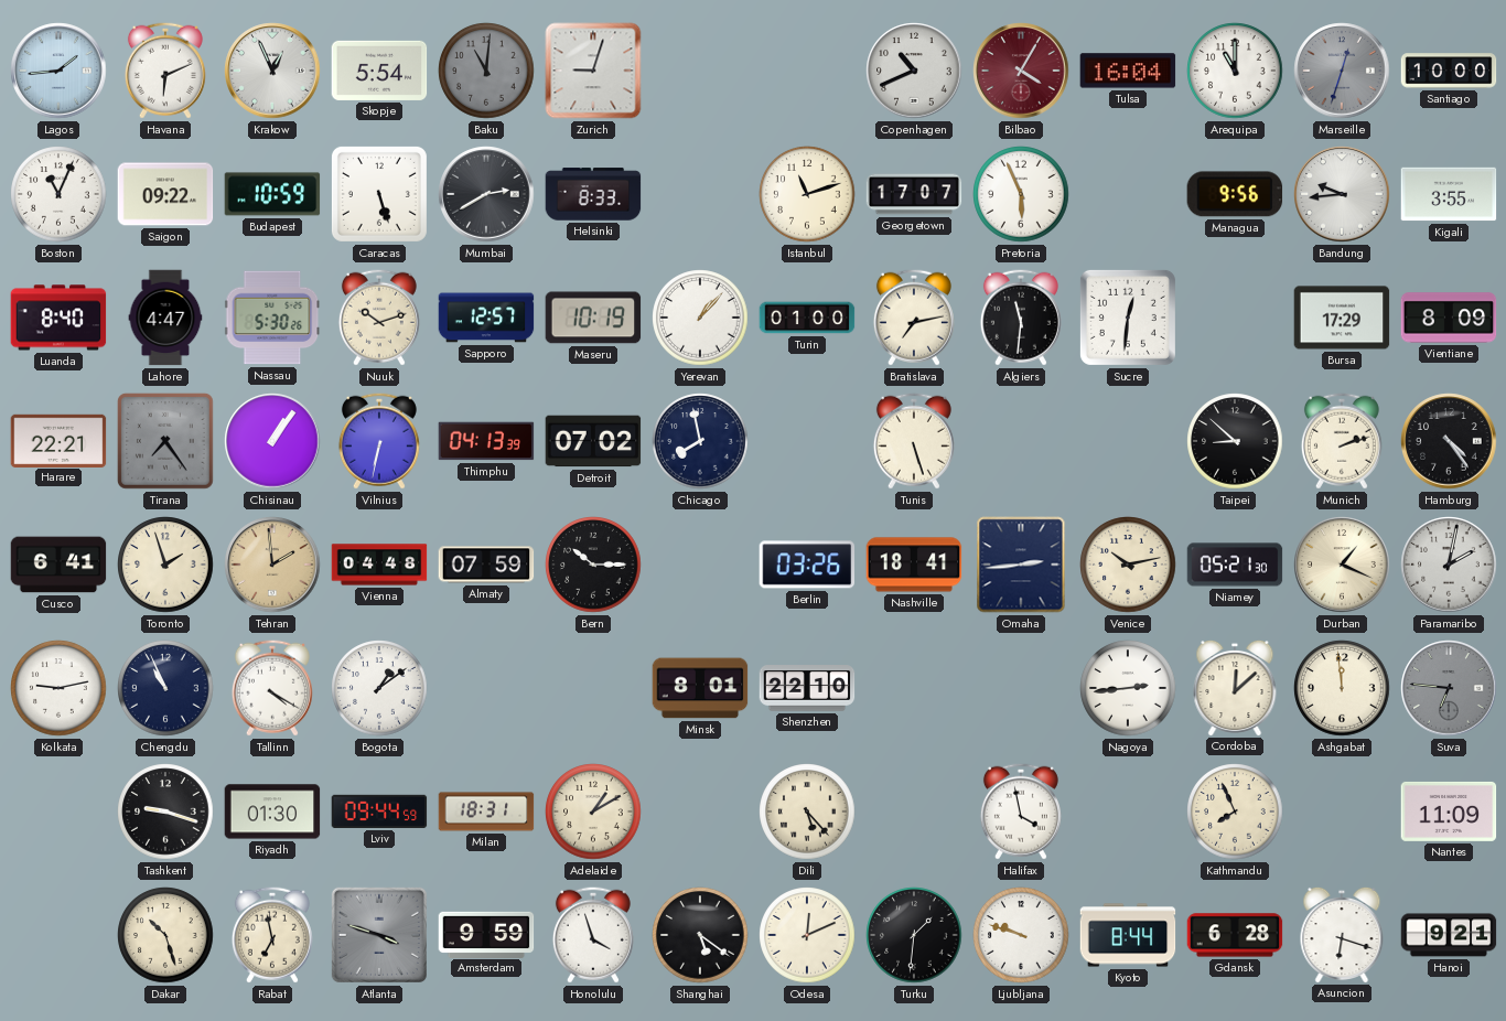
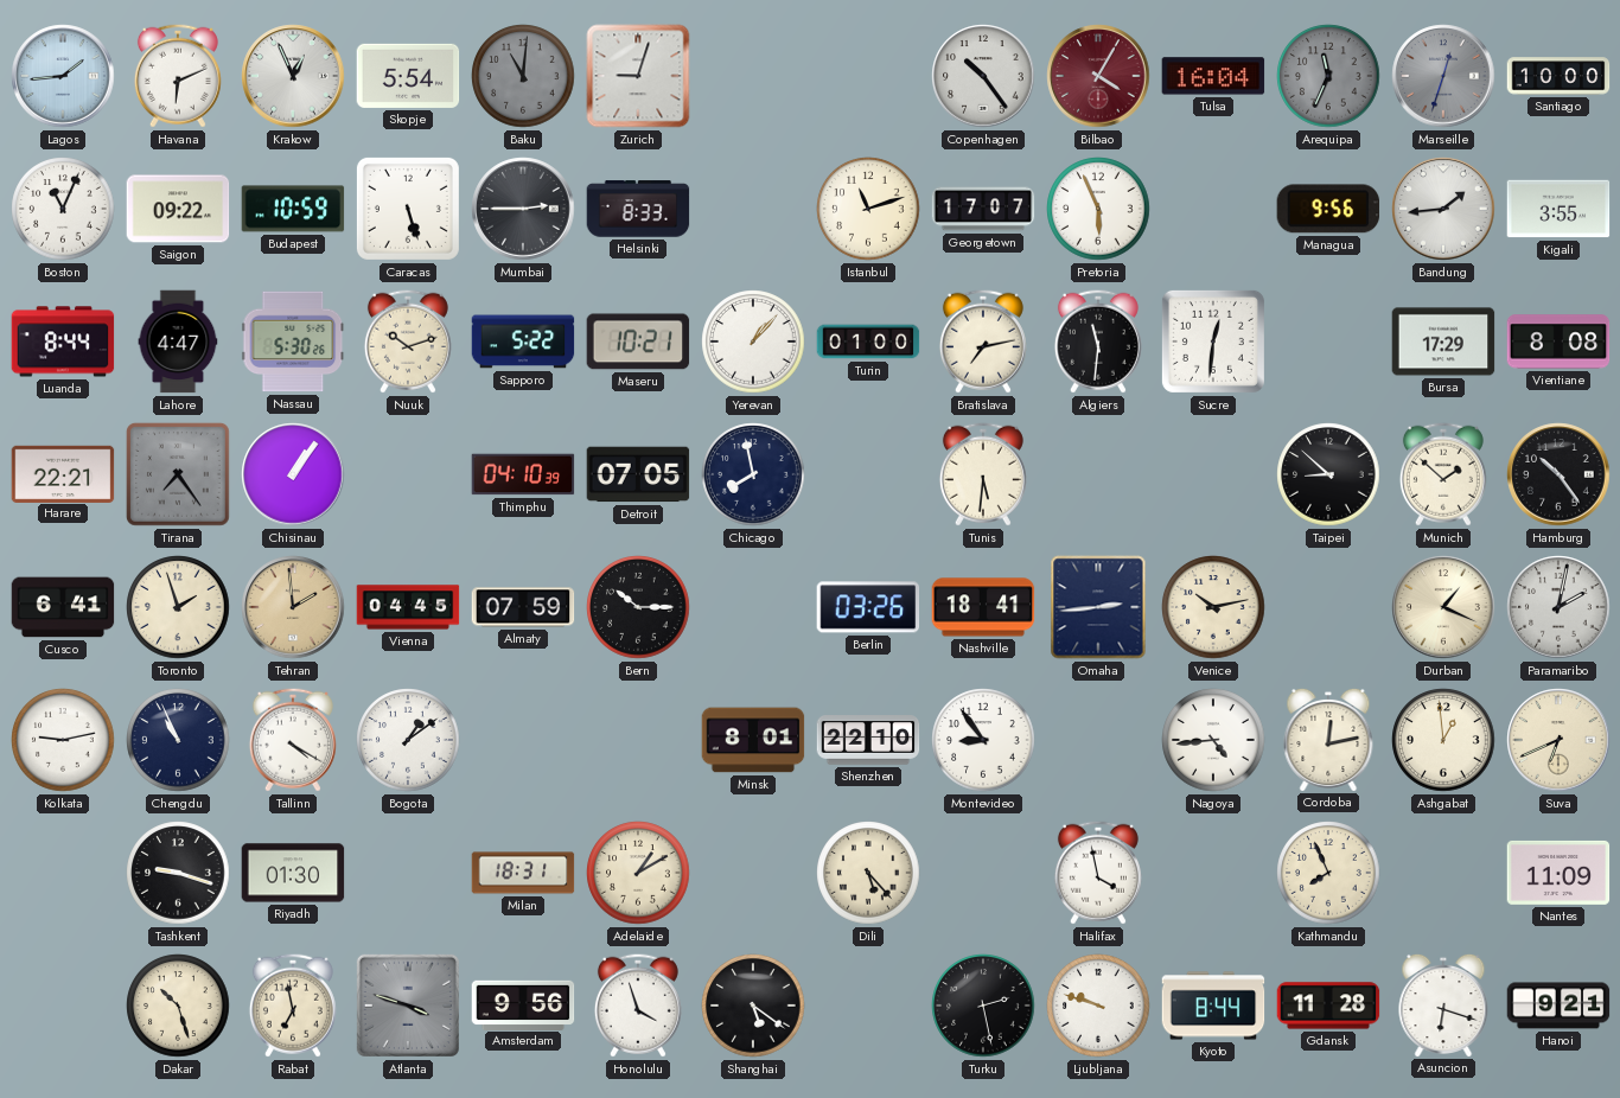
Copenhagen: 10:41 -> 10:24
Arequipa: 11:00 -> 11:34
Arequipa dial: white -> grey
Mumbai: 2:40 -> 2:45
Bandung: 9:44 -> 1:44
Luanda: 8:40 -> 8:44
Sapporo: 12:57 -> 5:22
Maseru: 10:19 -> 10:21
Vientiane: 8:09 -> 8:08
Vilnius: 6:32 -> none
Thimphu: 04:13 -> 04:10
Detroit: 07:02 -> 07:05
Tunis: 5:27 -> 5:31
Munich: 2:12 -> 1:52
Hamburg: 4:24 -> 10:24
Vienna: 04:48 -> 04:45
Niamey: 05:21 -> none
Montevideo: none -> 8:54
Nagoya: 2:44 -> 4:44
Cordoba: 12:08 -> 12:13
Ashgabat: 11:59 -> 12:59
Suva: 6:46 -> 6:41
Suva dial: grey -> cream
Lviv: 09:44 -> none
Amsterdam: 9:59 -> 9:56
Odesa: 12:11 -> none
Turku: 1:31 -> 2:28
Gdansk: 6:28 -> 11:28
